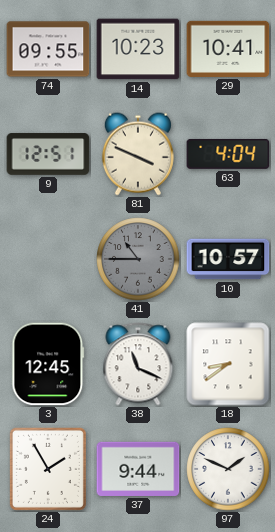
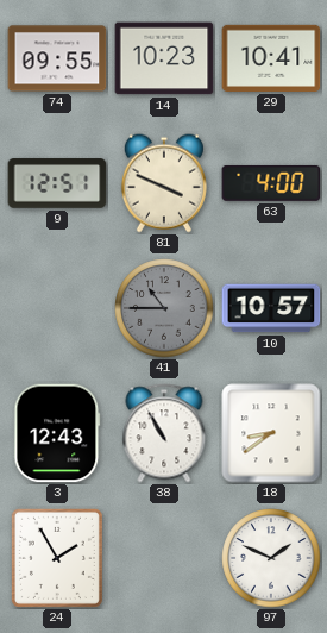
63: 4:04 -> 4:00
3: 12:45 -> 12:43
38: 11:19 -> 10:55
37: 9:44 -> none
